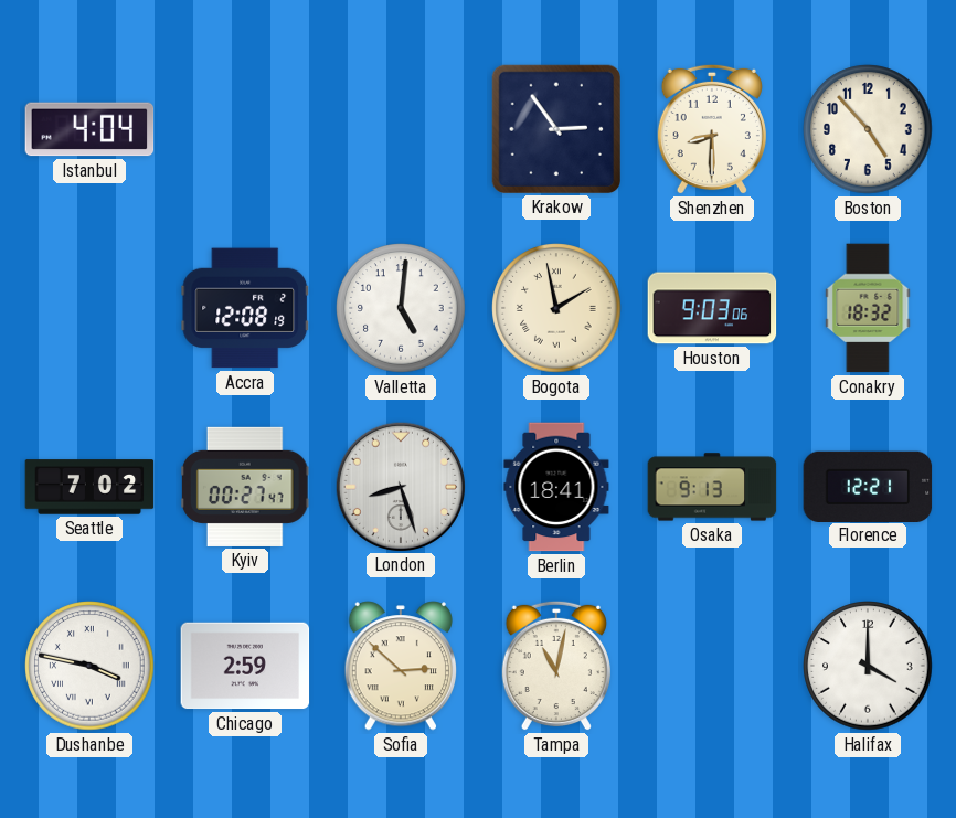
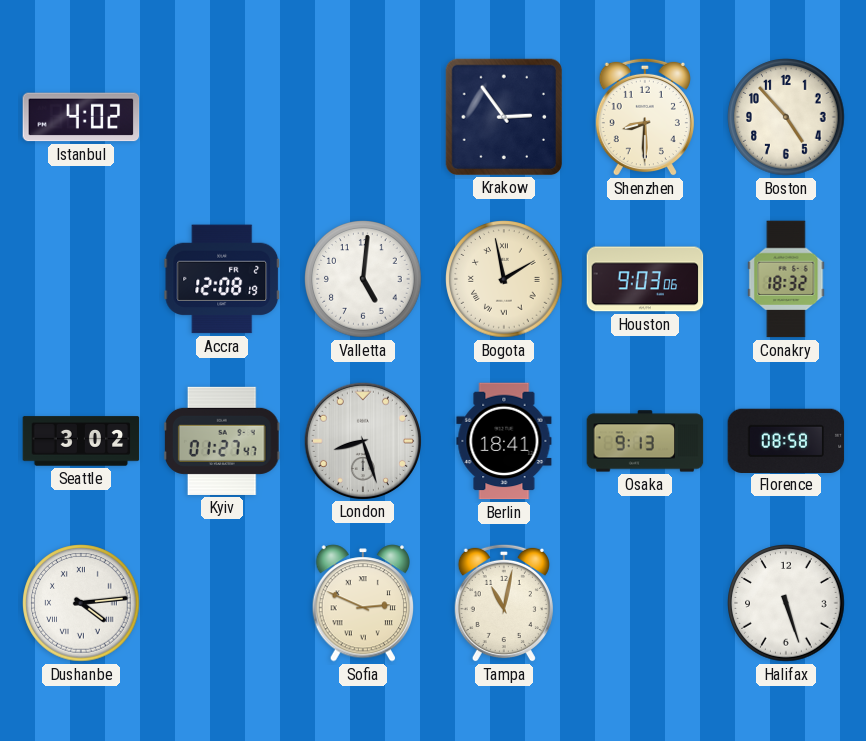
Istanbul: 4:04 -> 4:02
Seattle: 7:02 -> 3:02
Kyiv: 00:27 -> 01:27
Florence: 12:21 -> 08:58
Dushanbe: 3:47 -> 4:14
Chicago: 2:59 -> none
Sofia: 2:52 -> 2:49
Halifax: 4:00 -> 5:27
